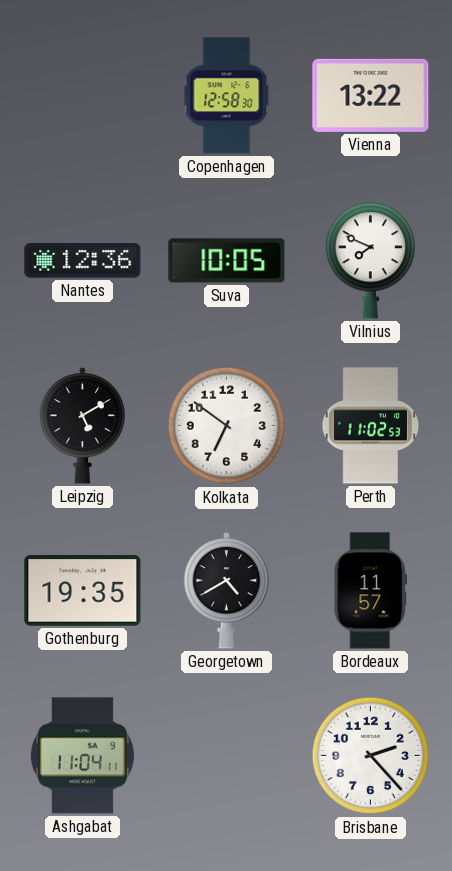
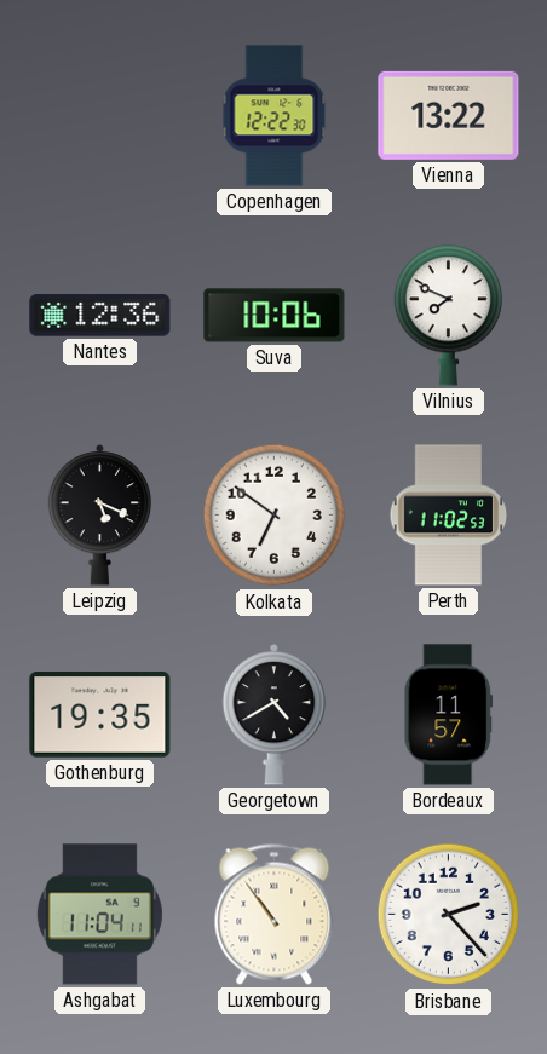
Copenhagen: 12:58 -> 12:22
Suva: 10:05 -> 10:06
Leipzig: 5:10 -> 5:19
Luxembourg: none -> 10:54
